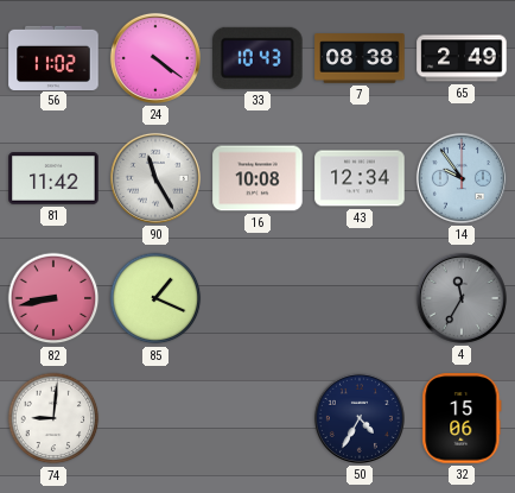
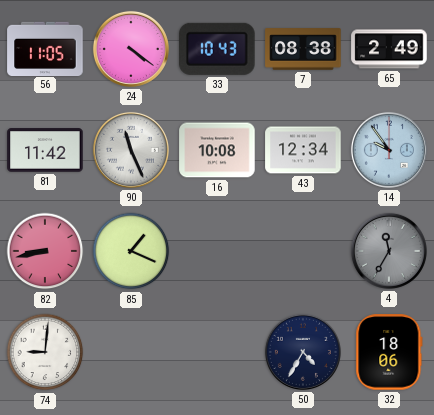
56: 11:02 -> 11:05
90: 11:25 -> 11:26
32: 15:06 -> 18:06
